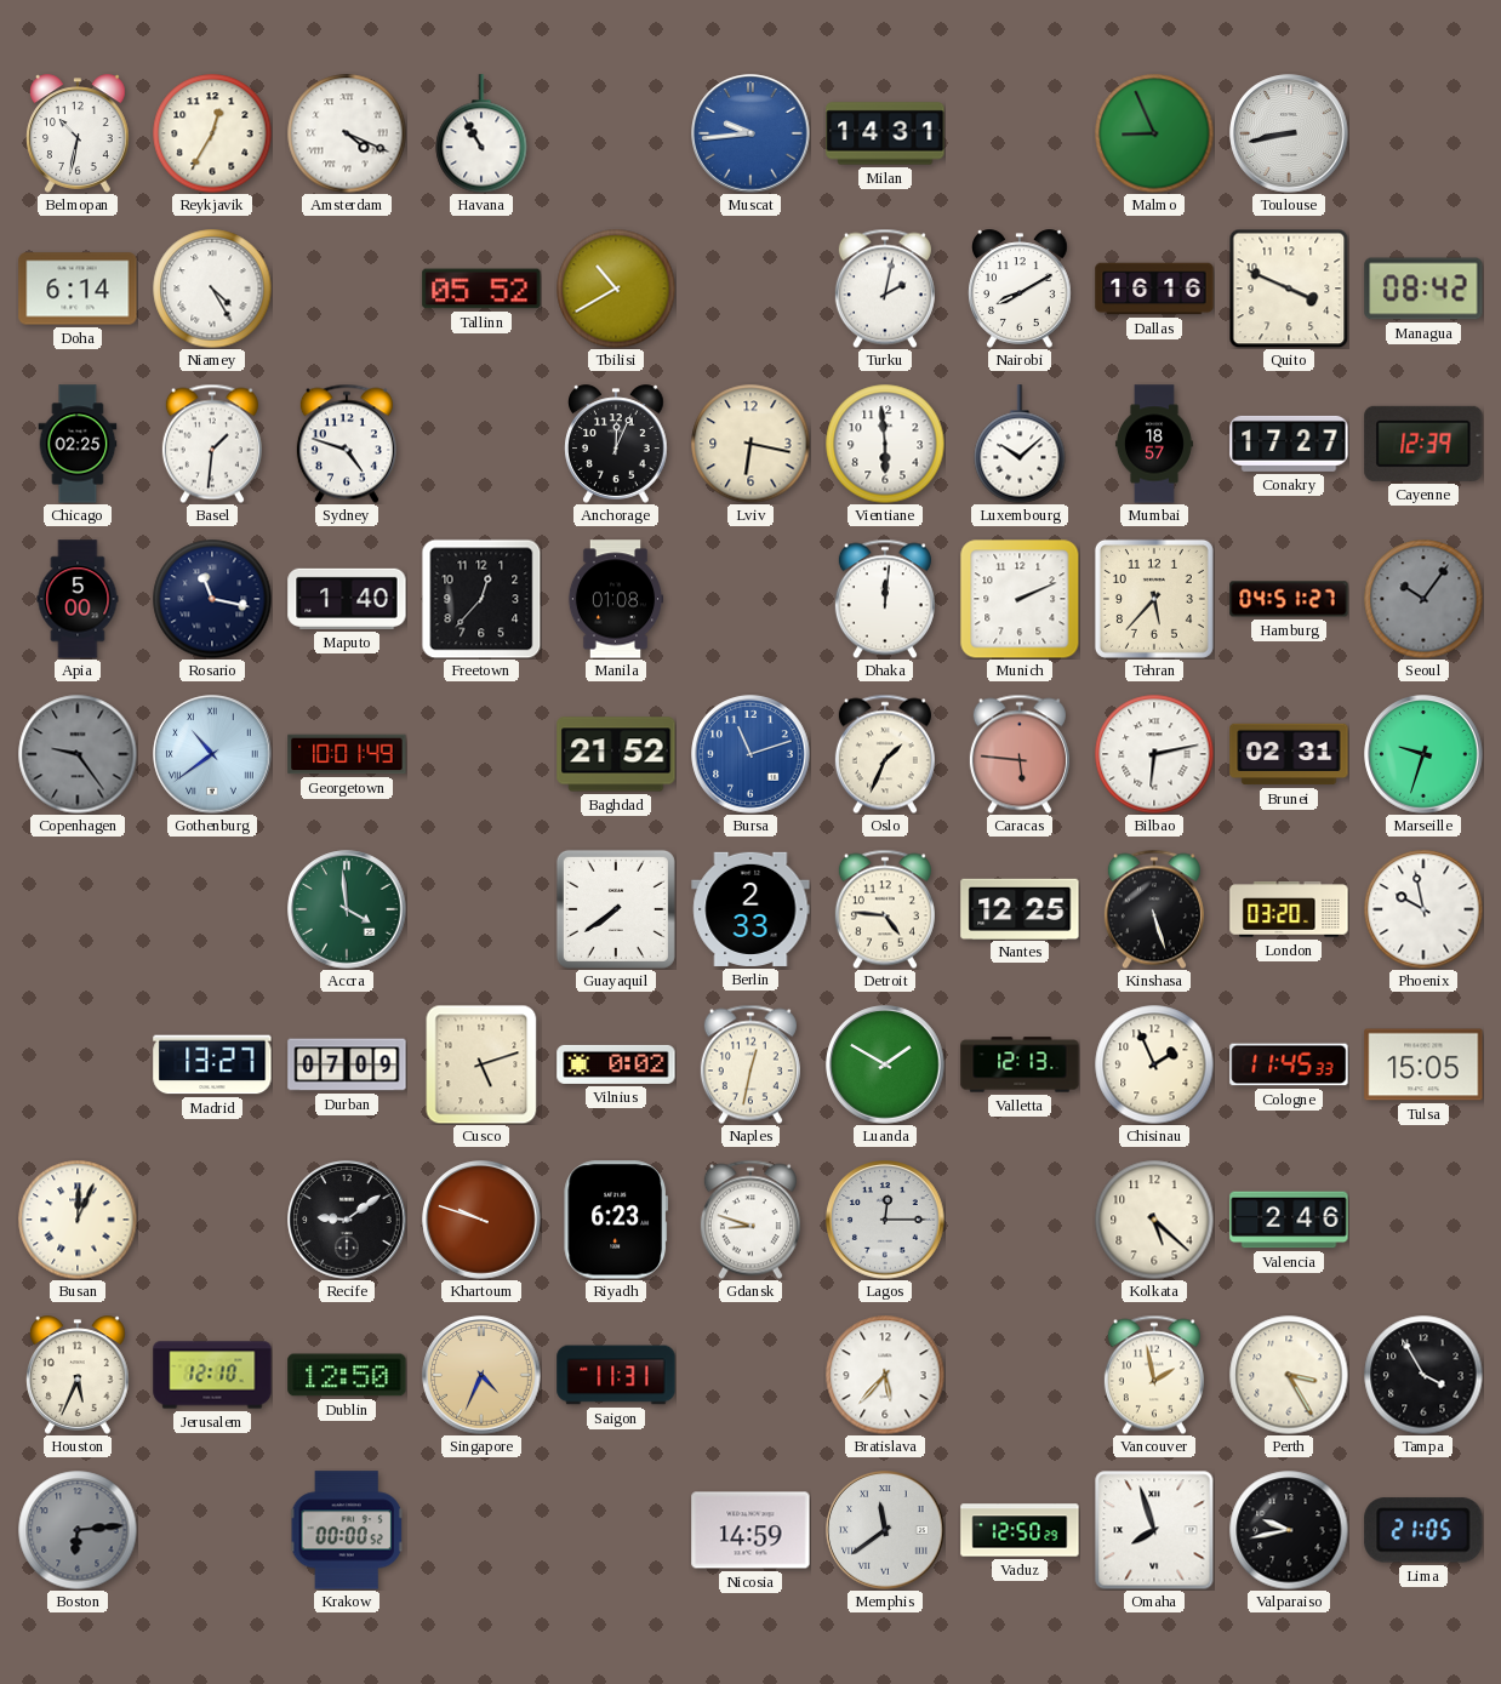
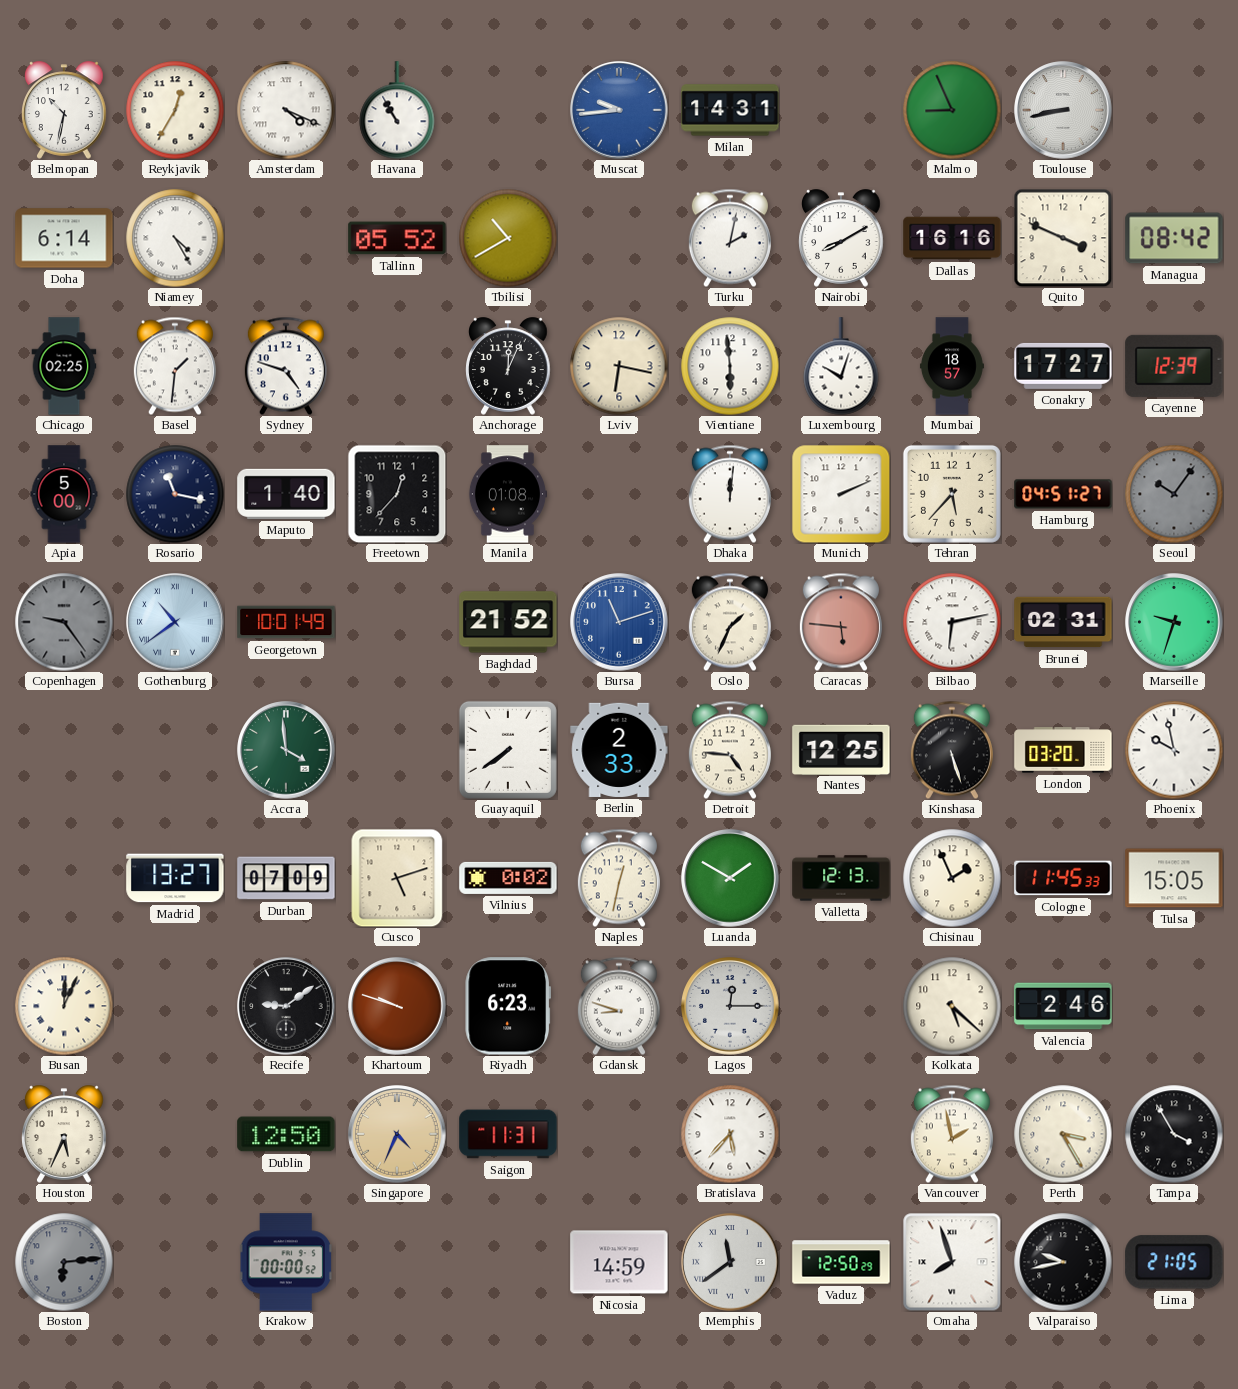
Luxembourg: 10:08 -> 10:03
Jerusalem: 12:10 -> none
